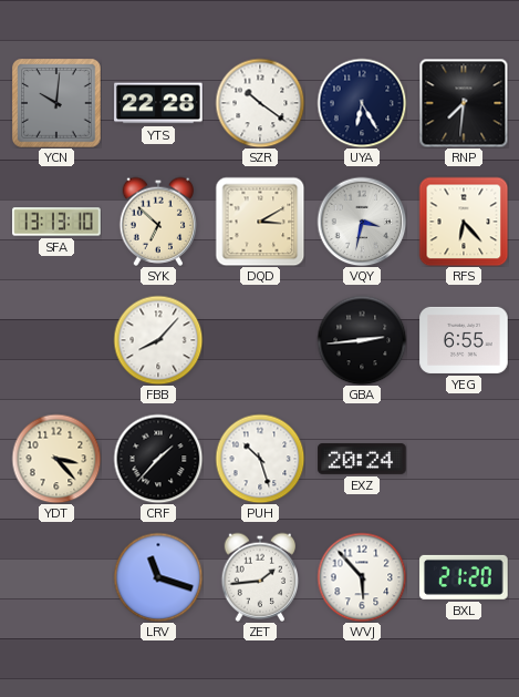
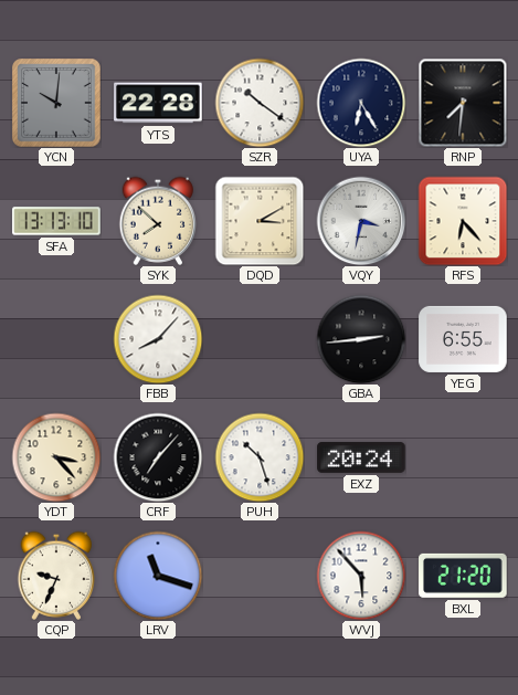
SYK: 6:52 -> 7:52
CRF: 1:37 -> 7:07
CQP: none -> 9:34
ZET: 1:44 -> none
